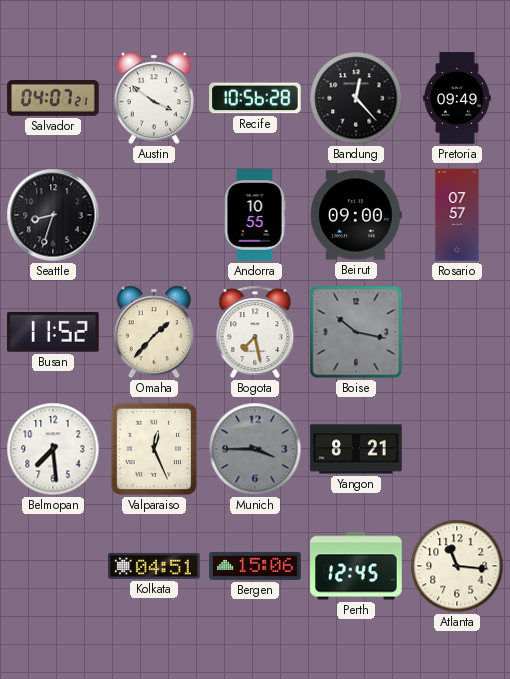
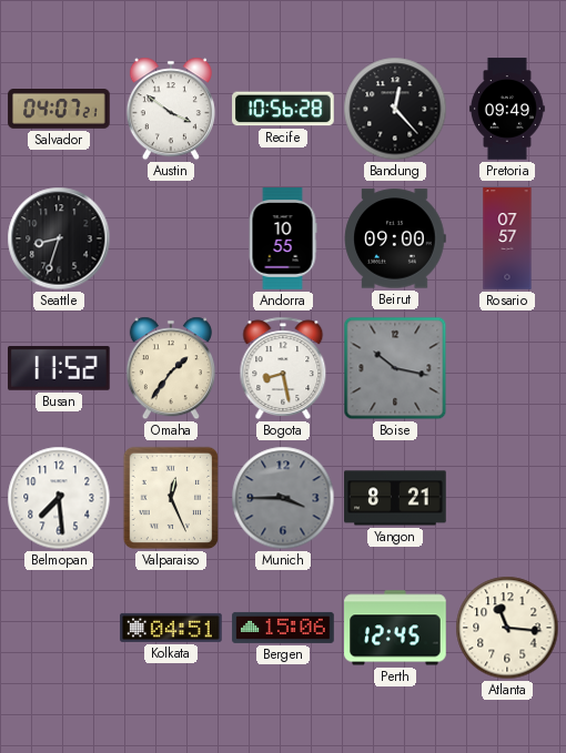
Omaha: 1:37 -> 1:36
Bogota: 7:28 -> 8:28
